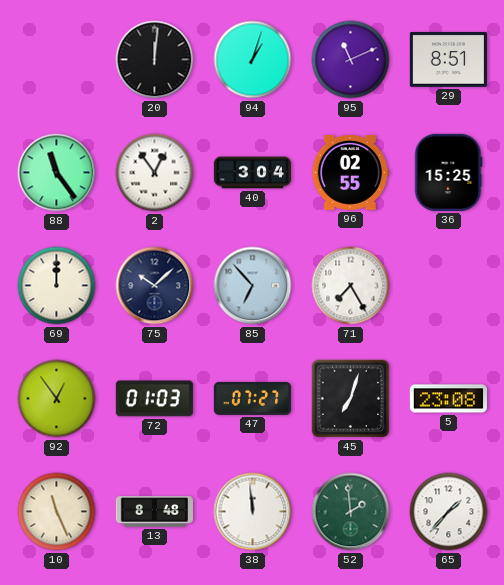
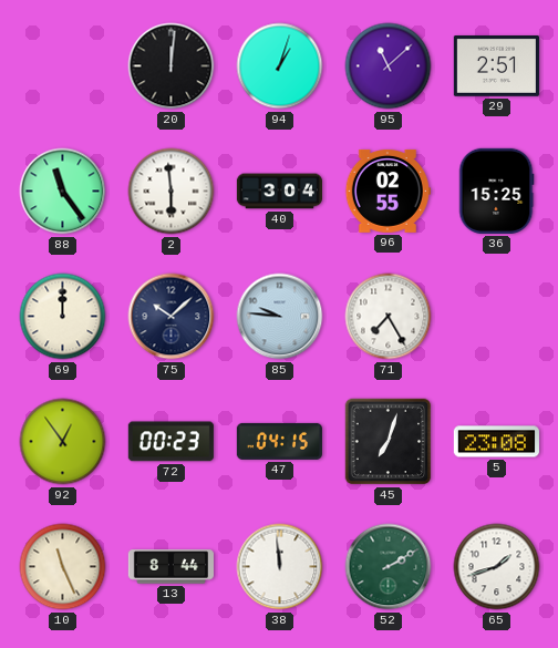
95: 11:11 -> 11:08
29: 8:51 -> 2:51
2: 12:54 -> 5:59
85: 6:53 -> 9:46
72: 01:03 -> 00:23
47: 07:27 -> 04:15
13: 8:48 -> 8:44
52: 1:59 -> 2:10
65: 1:37 -> 1:42
